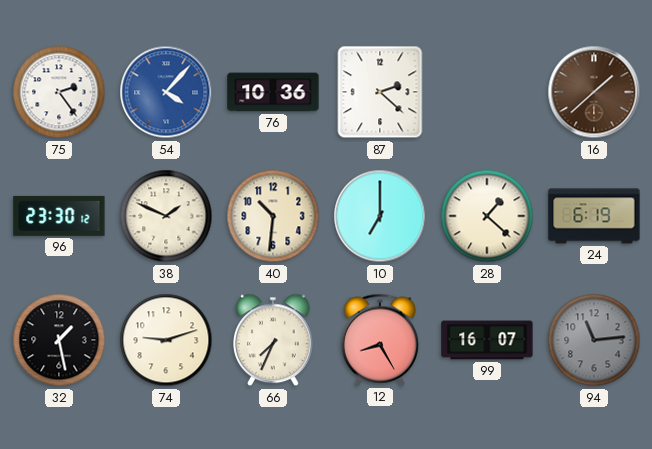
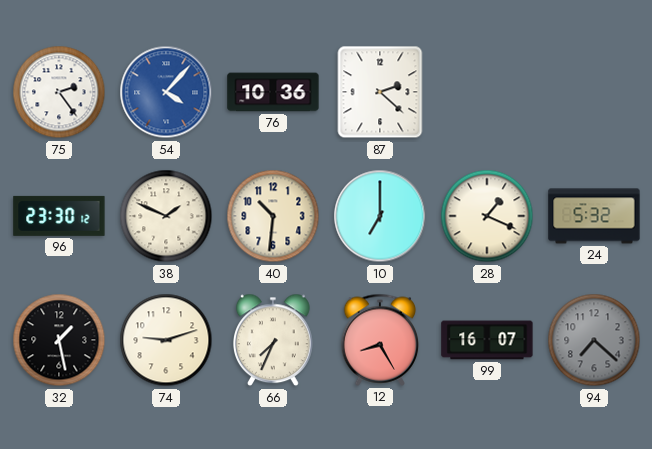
16: 1:38 -> none
28: 1:22 -> 1:19
24: 6:19 -> 5:32
94: 11:14 -> 7:22
